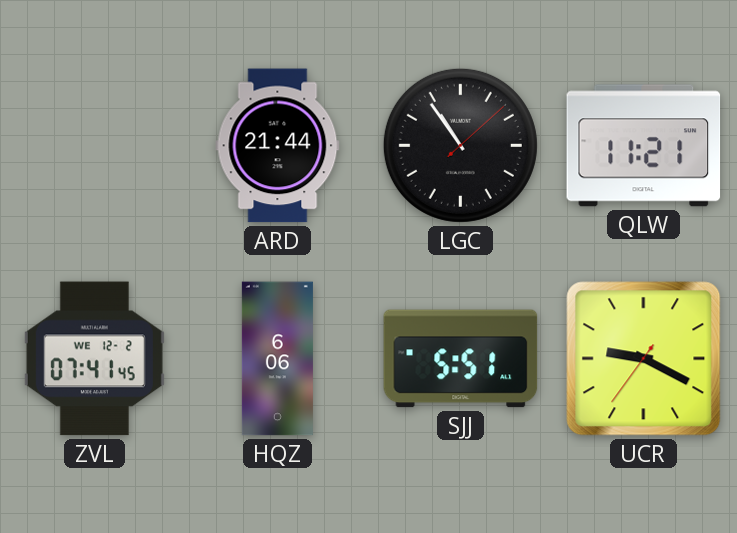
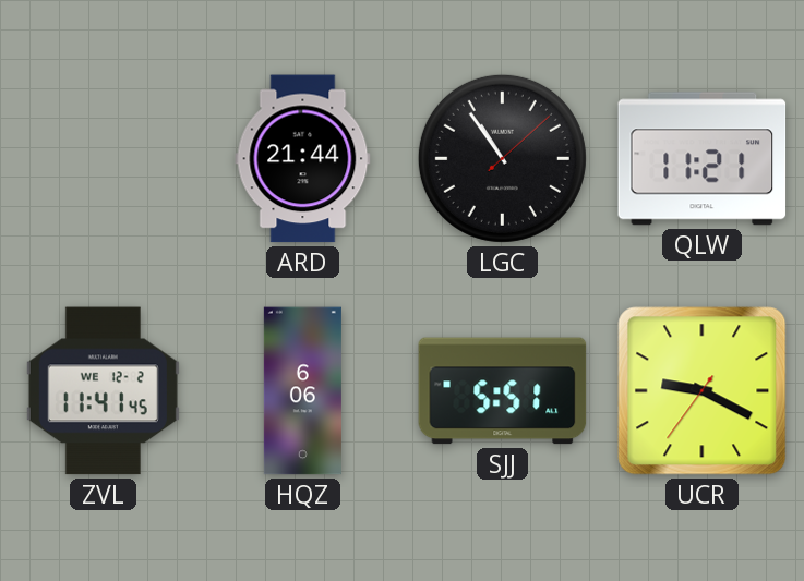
ZVL: 07:41 -> 11:41
